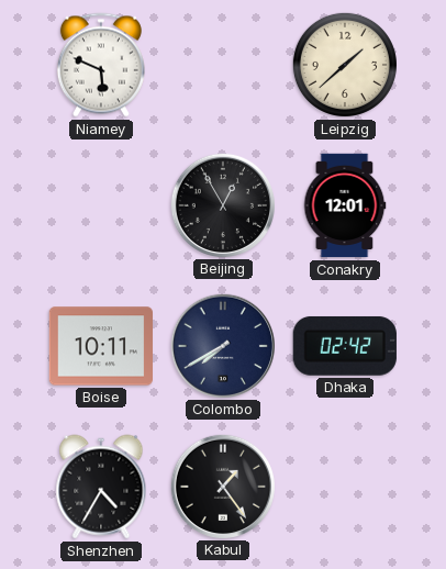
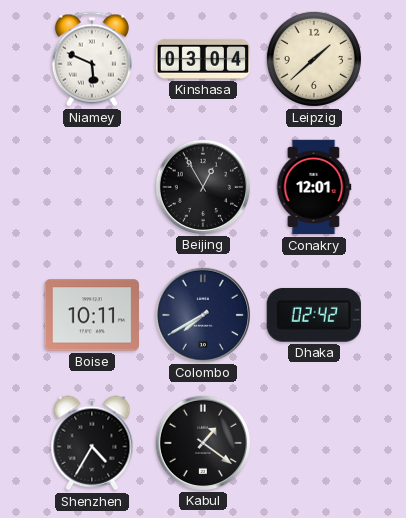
Kinshasa: none -> 03:04
Kabul: 1:24 -> 1:21
